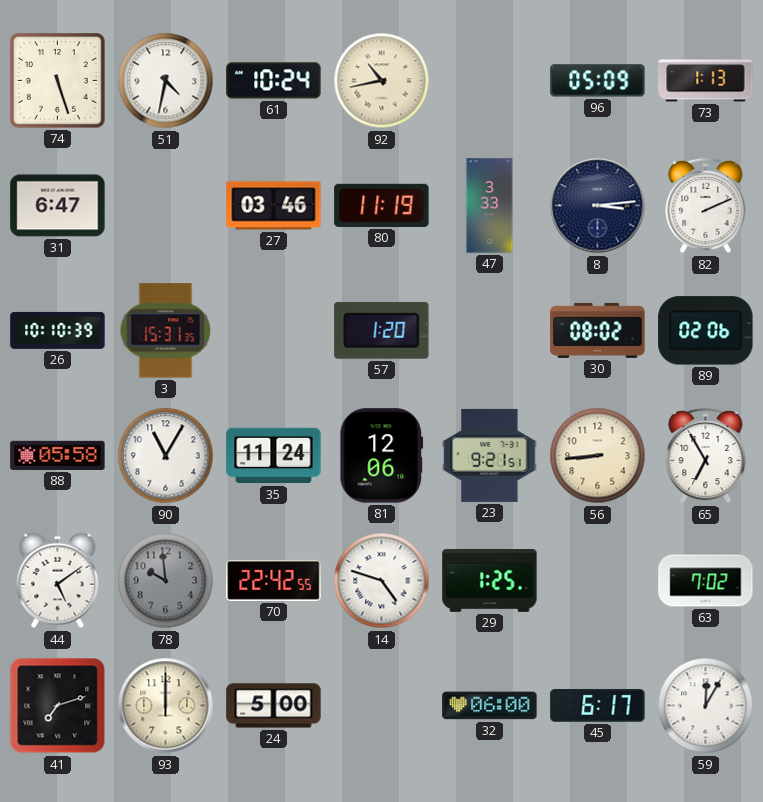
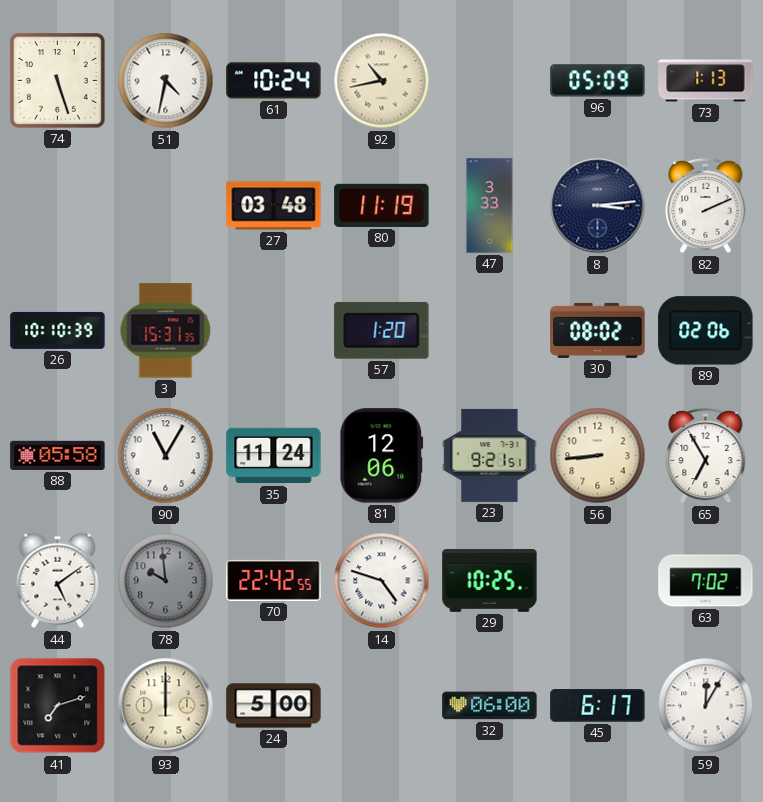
31: 6:47 -> none
27: 03:46 -> 03:48
29: 1:25 -> 10:25
